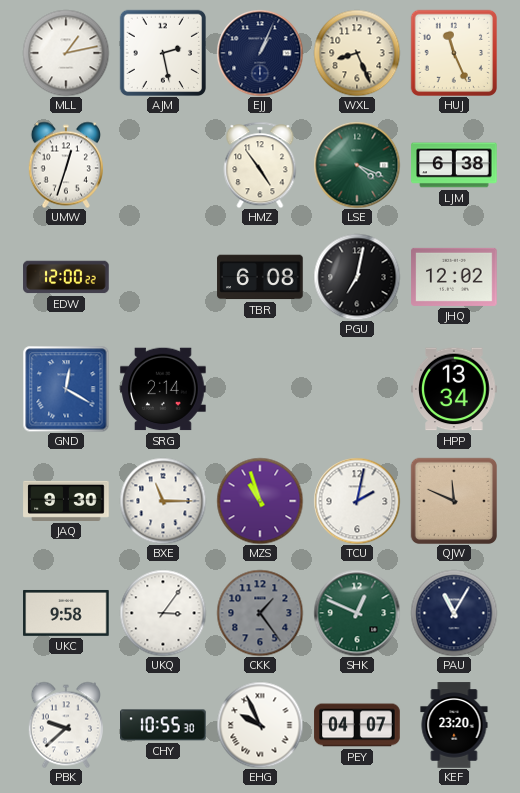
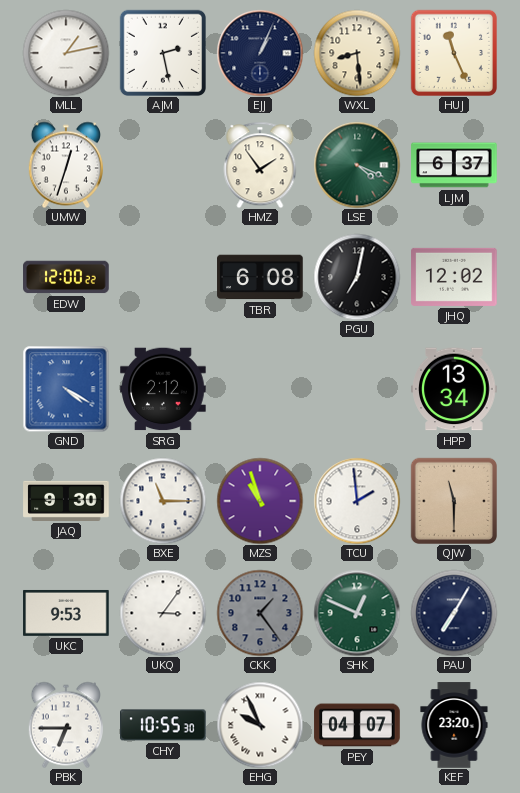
WXL: 8:26 -> 8:29
HMZ: 4:54 -> 1:54
LJM: 6:38 -> 6:37
GND: 12:20 -> 4:20
SRG: 2:14 -> 2:12
TCU: 2:02 -> 1:59
QJW: 11:49 -> 11:30
UKC: 9:58 -> 9:53
PAU: 11:05 -> 7:05
PBK: 9:38 -> 6:45
